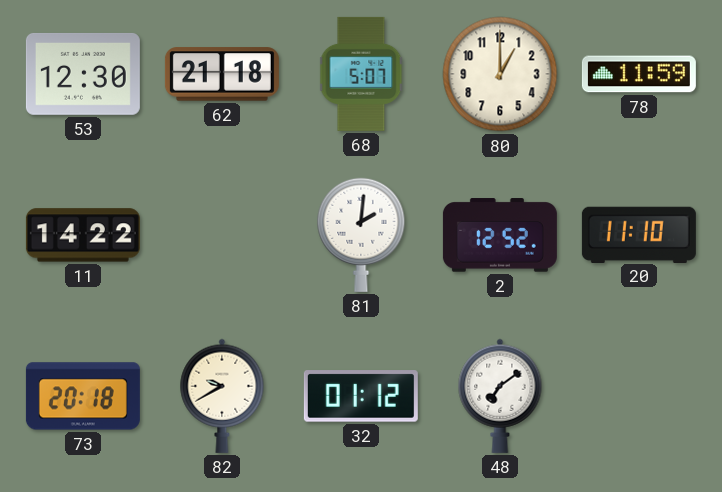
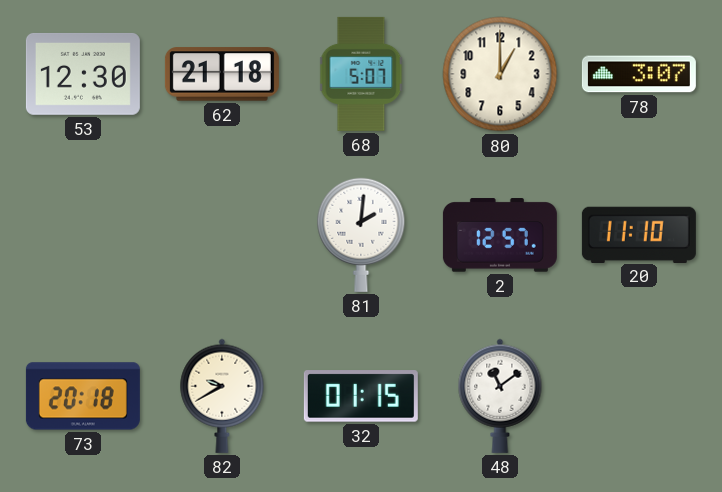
78: 11:59 -> 3:07
11: 14:22 -> none
2: 12:52 -> 12:57
32: 01:12 -> 01:15
48: 7:09 -> 11:09
